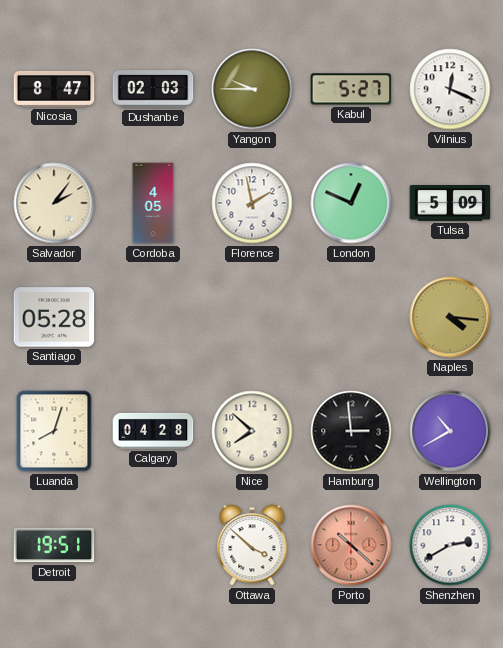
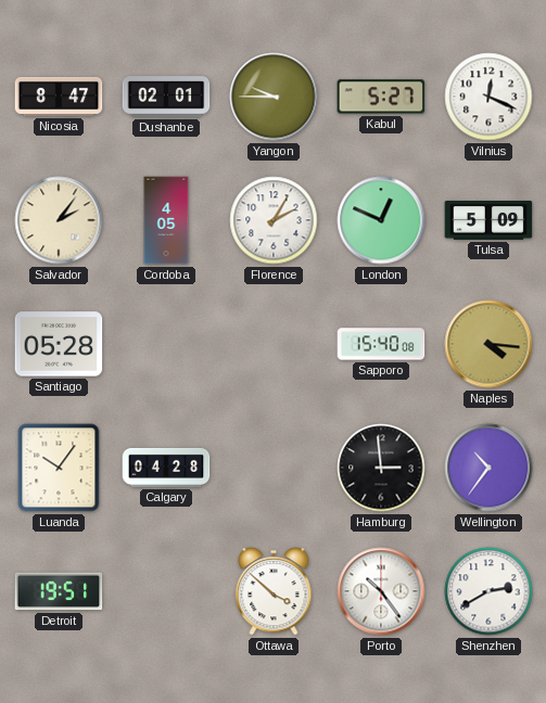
Dushanbe: 02:03 -> 02:01
Florence: 1:58 -> 2:05
Sapporo: none -> 15:40
Luanda: 8:03 -> 10:06
Nice: 7:52 -> none
Wellington: 10:40 -> 10:36
Porto: 10:22 -> 10:24
Porto dial: salmon -> white
